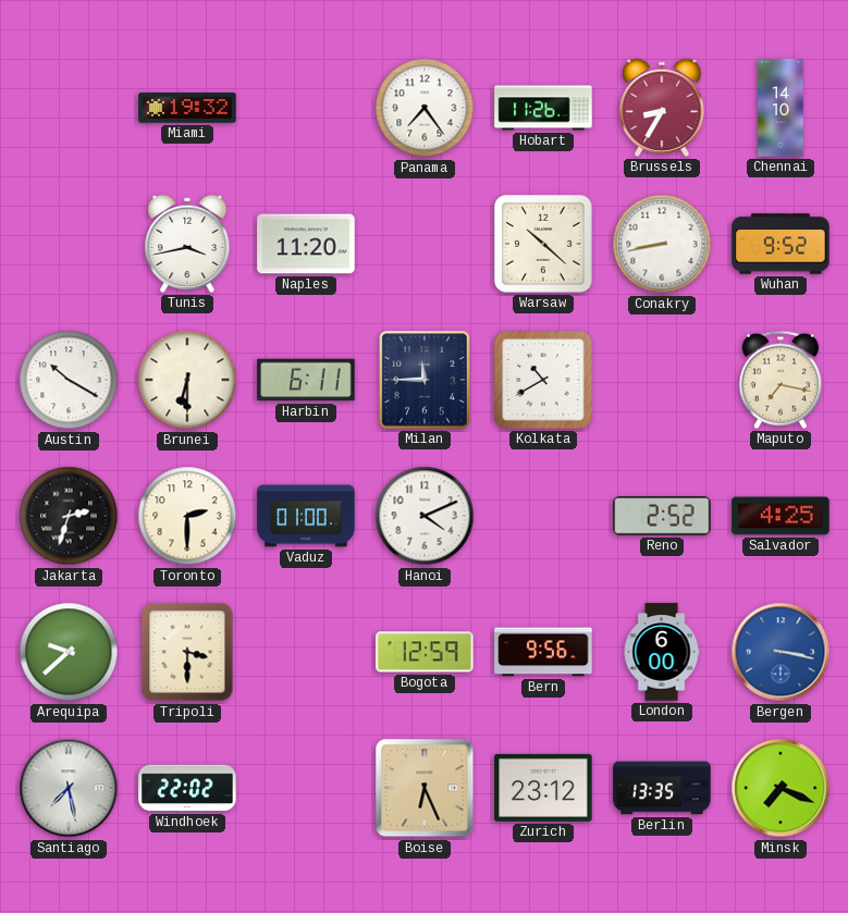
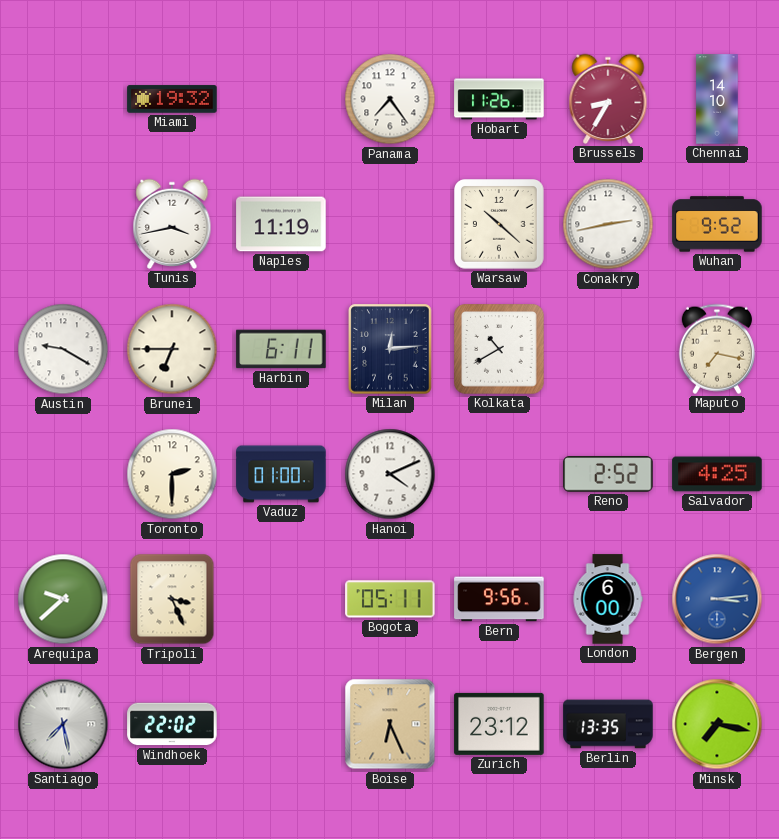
Naples: 11:20 -> 11:19
Conakry: 8:43 -> 2:43
Austin: 10:20 -> 9:20
Brunei: 6:30 -> 6:45
Milan: 11:45 -> 12:14
Jakarta: 2:33 -> none
Tripoli: 3:30 -> 3:26
Bogota: 12:59 -> 05:11
Bergen: 3:17 -> 3:14
Minsk: 7:19 -> 7:17
